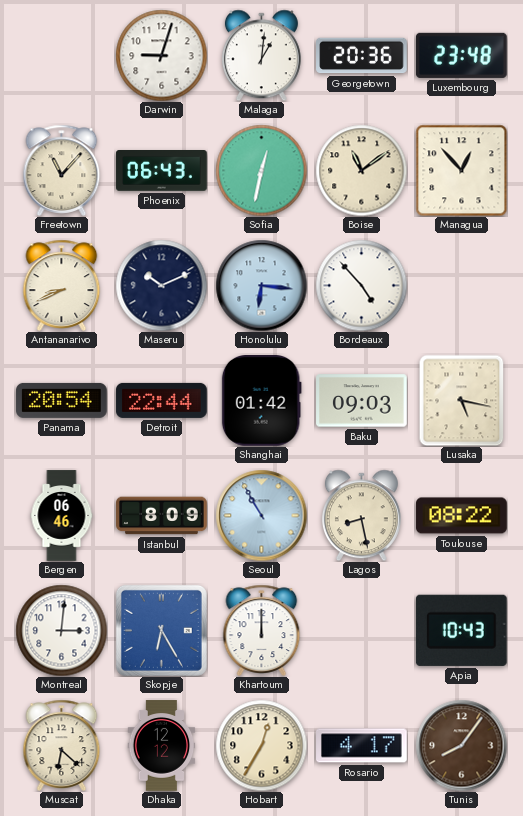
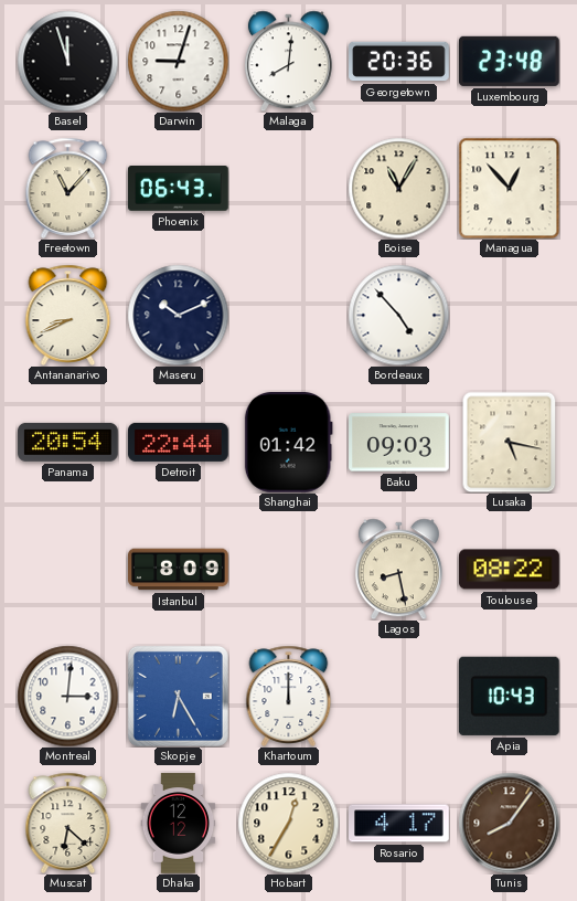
Basel: none -> 11:57
Malaga: 1:01 -> 8:01
Sofia: 12:32 -> none
Boise: 11:09 -> 11:05
Honolulu: 6:16 -> none
Bergen: 06:46 -> none
Seoul: 10:55 -> none
